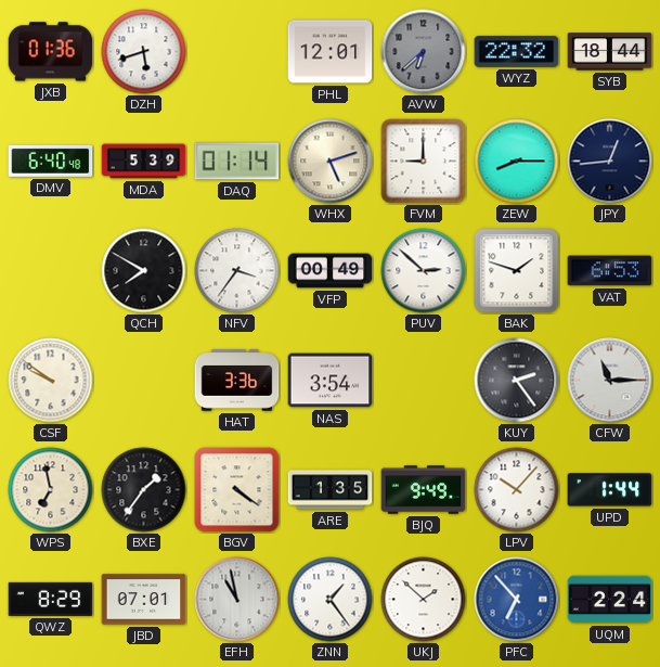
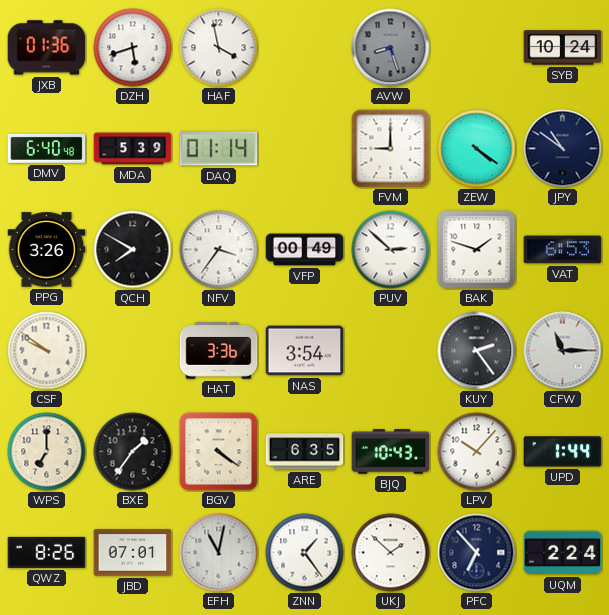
HAF: none -> 3:58
PHL: 12:01 -> none
AVW: 6:38 -> 8:27
WYZ: 22:32 -> none
SYB: 18:44 -> 10:24
WHX: 5:12 -> none
ZEW: 8:15 -> 4:21
JPY: 12:44 -> 10:51
PPG: none -> 3:26
WPS: 6:58 -> 7:00
ARE: 1:35 -> 6:35
BJQ: 9:49 -> 10:43
QWZ: 8:29 -> 8:26
EFH: 10:58 -> 11:02
PFC dial: blue -> navy
